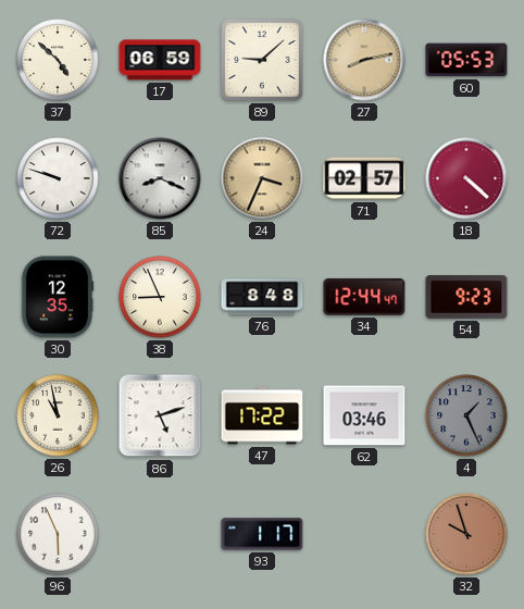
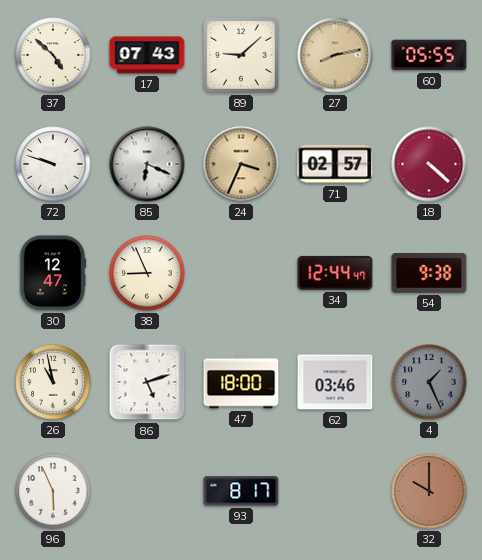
17: 06:59 -> 07:43
60: 05:53 -> 05:55
85: 8:19 -> 6:19
30: 12:35 -> 12:47
76: 8:48 -> none
54: 9:23 -> 9:38
47: 17:22 -> 18:00
93: 1:17 -> 8:17
32: 9:57 -> 10:00
